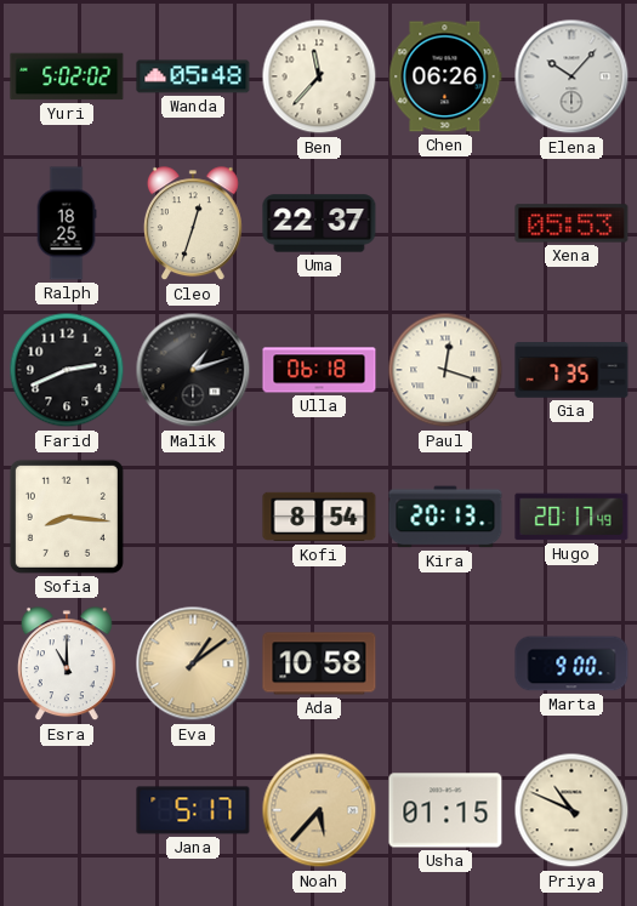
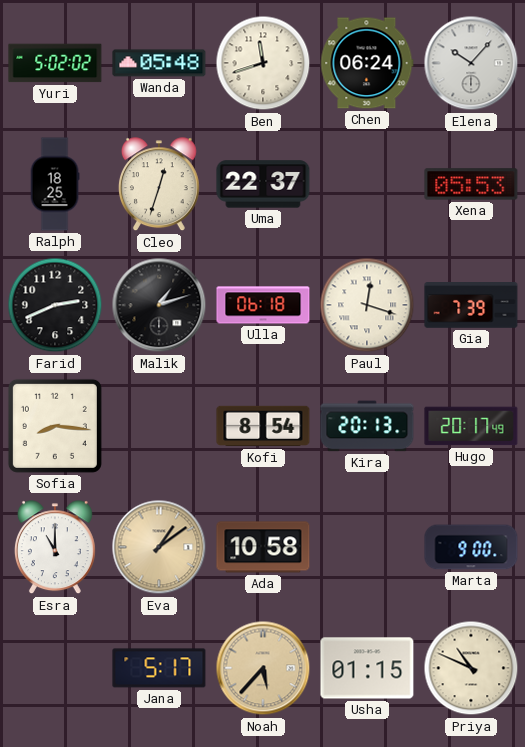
Ben: 11:37 -> 11:42
Chen: 06:26 -> 06:24
Gia: 7:35 -> 7:39
